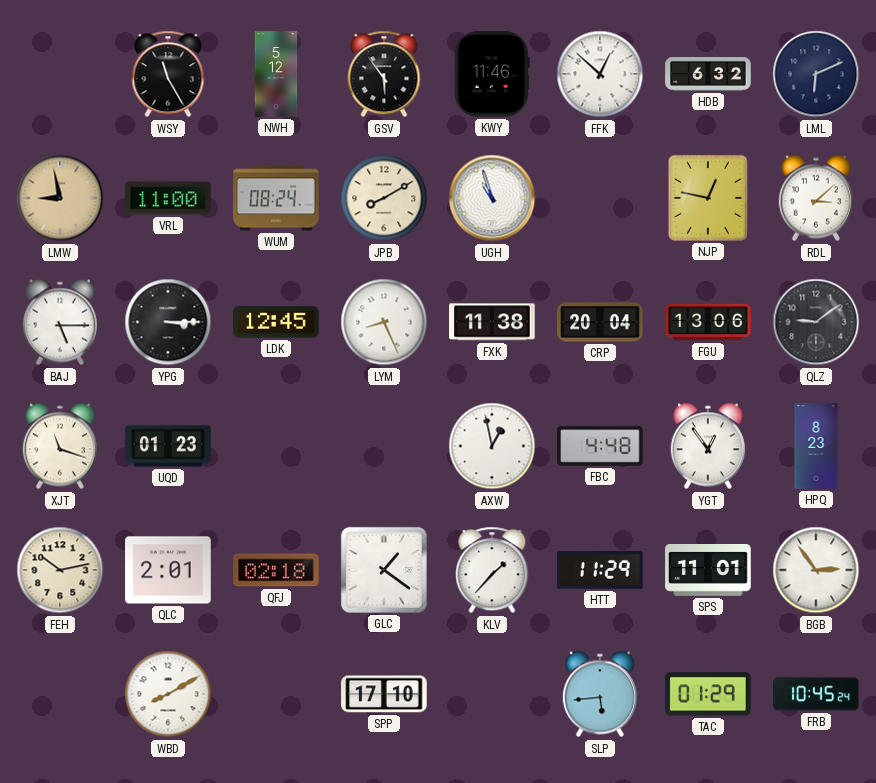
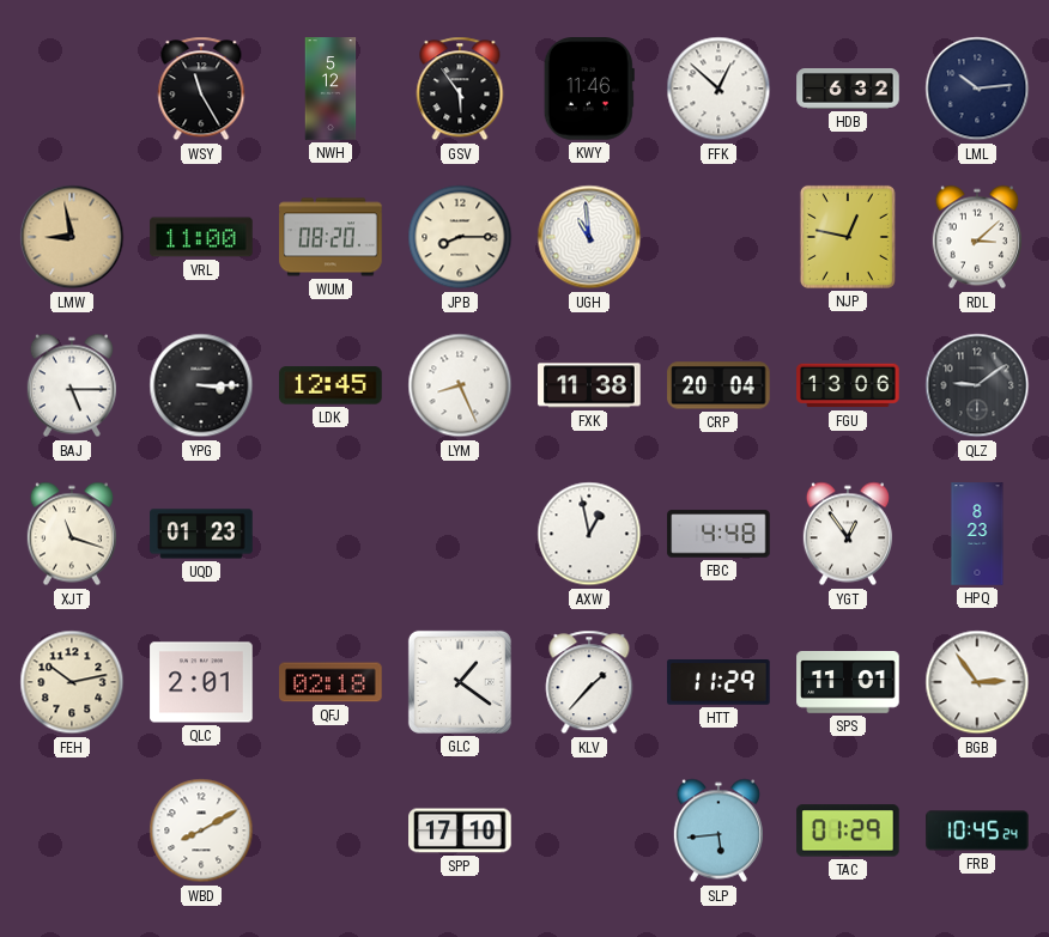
LML: 6:11 -> 10:14
WUM: 08:24 -> 08:20
JPB: 8:10 -> 8:15
UGH: 10:57 -> 10:59
